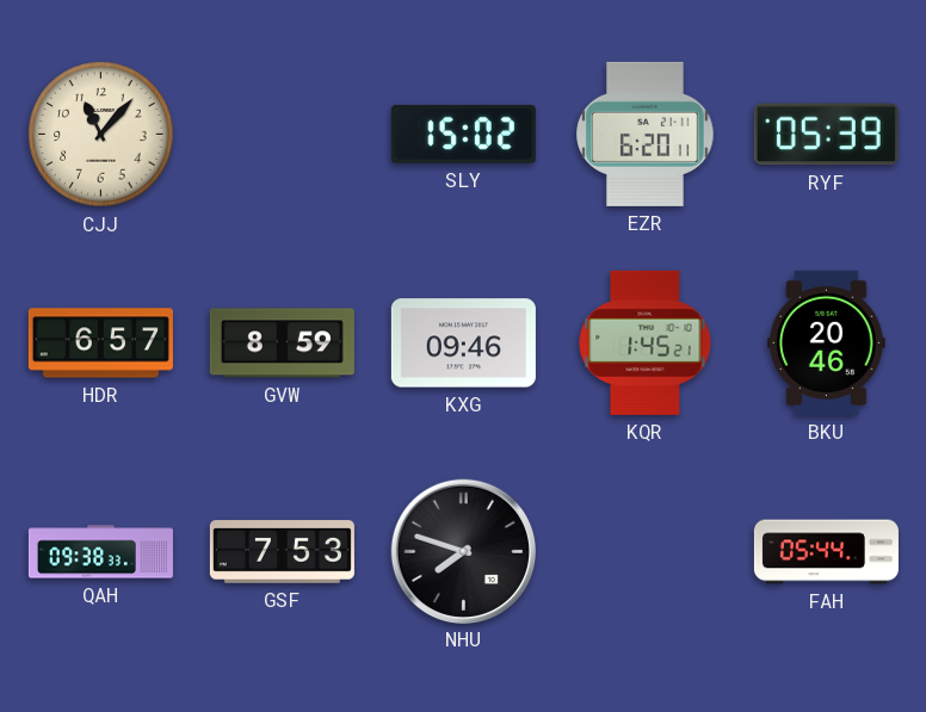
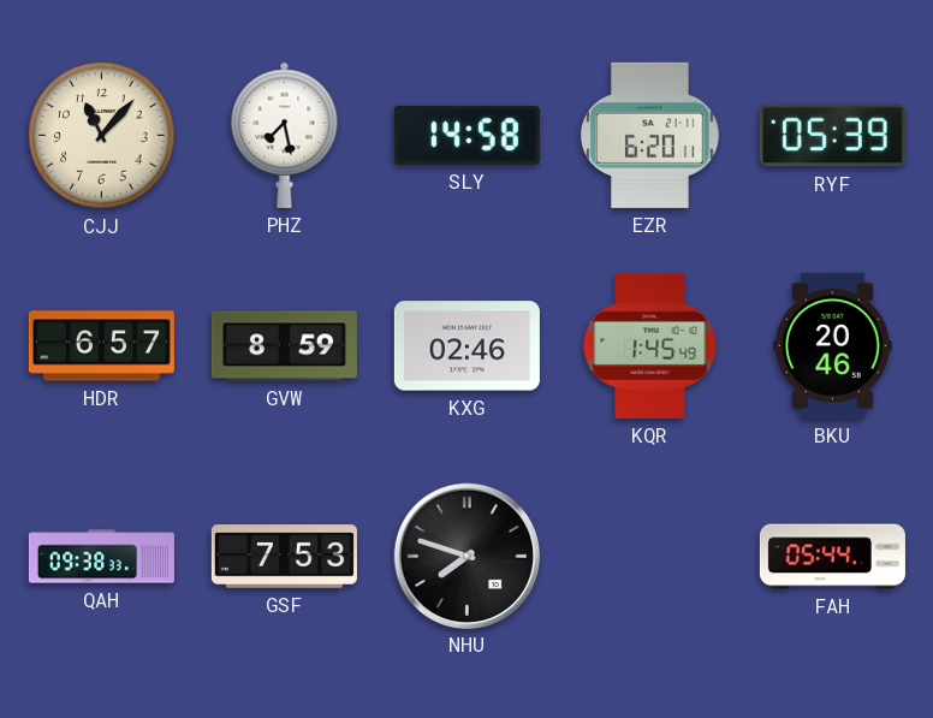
PHZ: none -> 7:28
SLY: 15:02 -> 14:58
KXG: 09:46 -> 02:46
KQR: 1:45:21 -> 1:45:49
